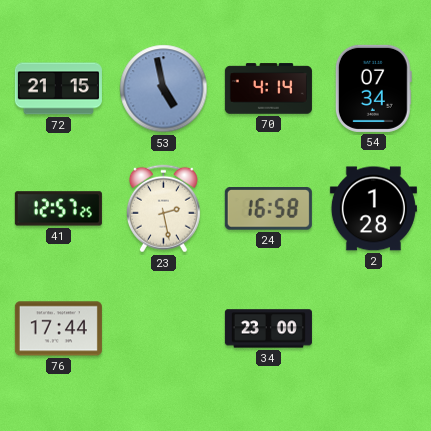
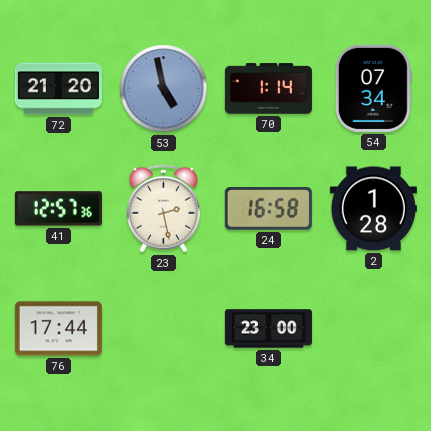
72: 21:15 -> 21:20
70: 4:14 -> 1:14
41: 12:57:25 -> 12:57:36
